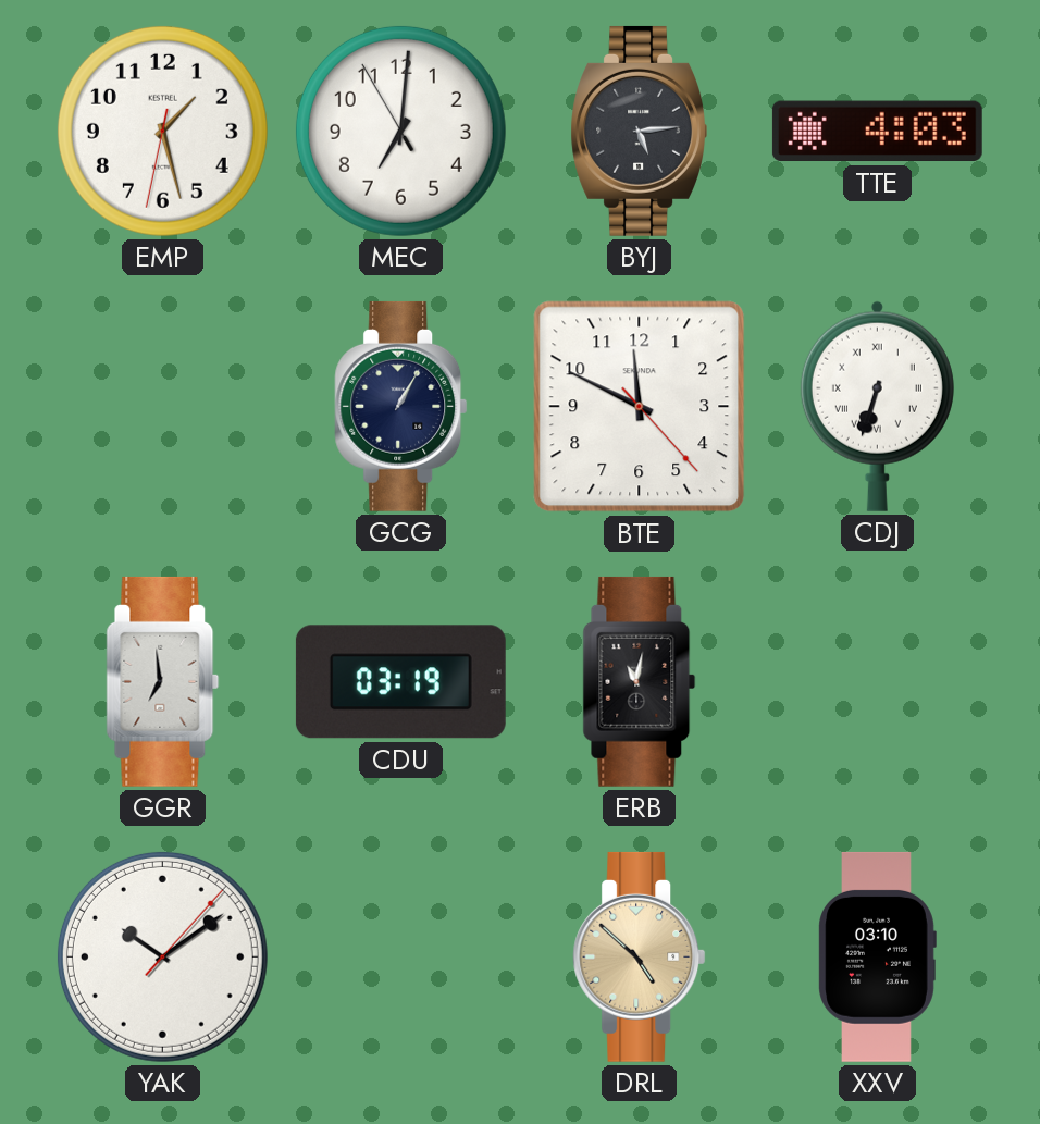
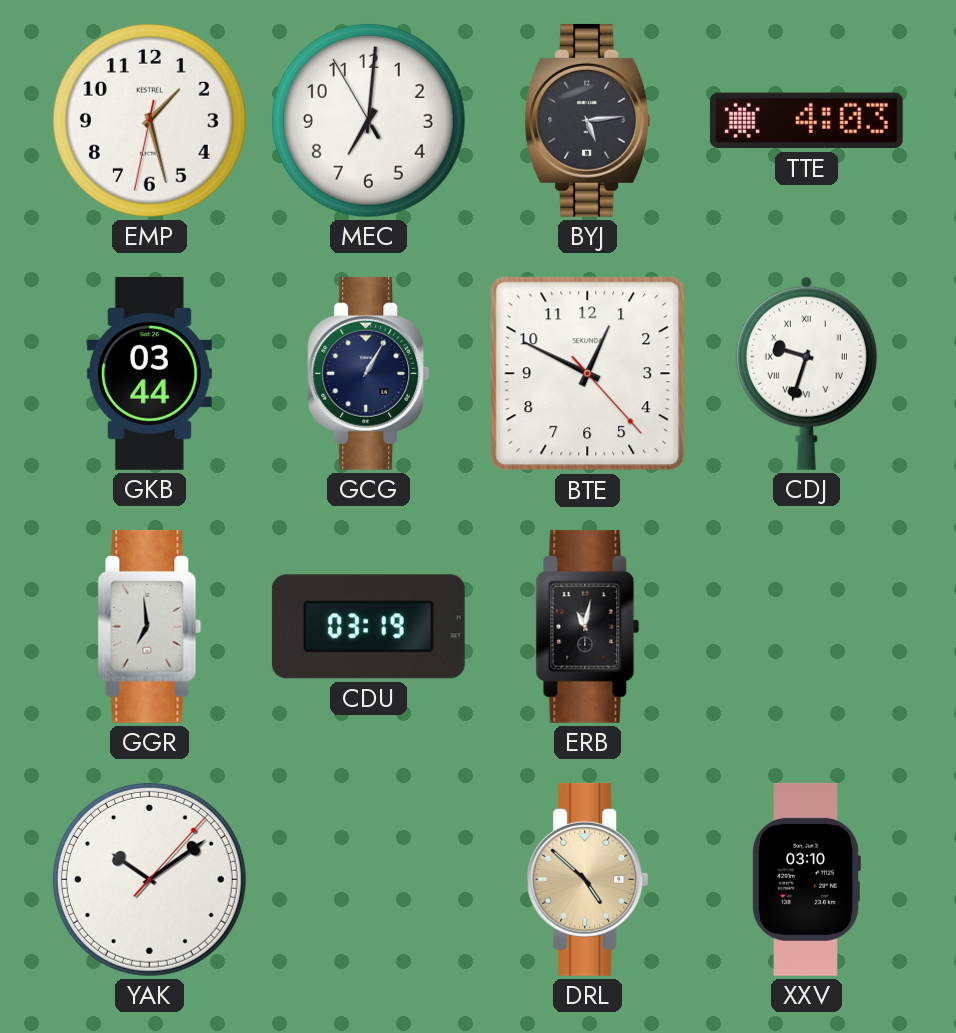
GKB: none -> 03:44
BTE: 11:49 -> 12:49
CDJ: 6:33 -> 9:33
